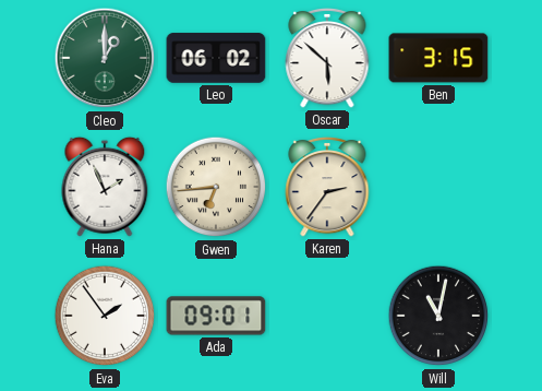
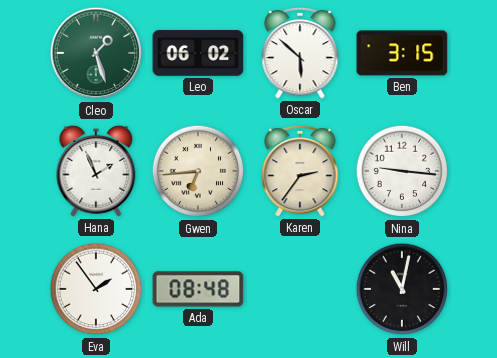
Cleo: 1:00 -> 1:27
Nina: none -> 9:16
Ada: 09:01 -> 08:48
